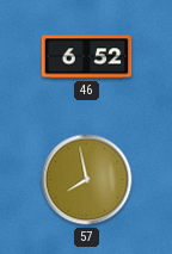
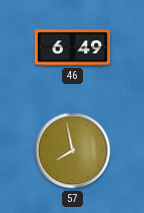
46: 6:52 -> 6:49
